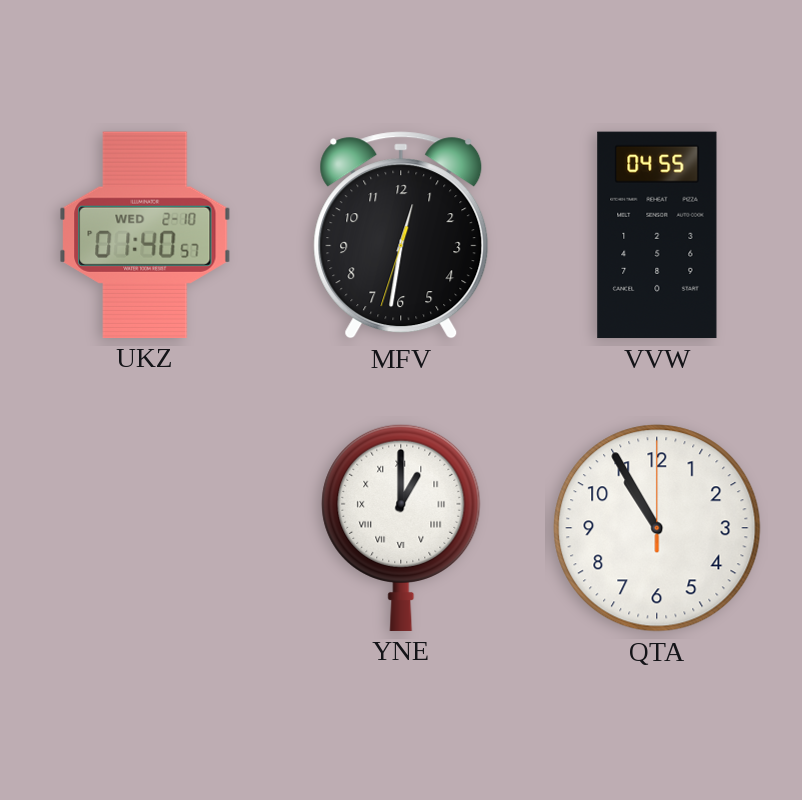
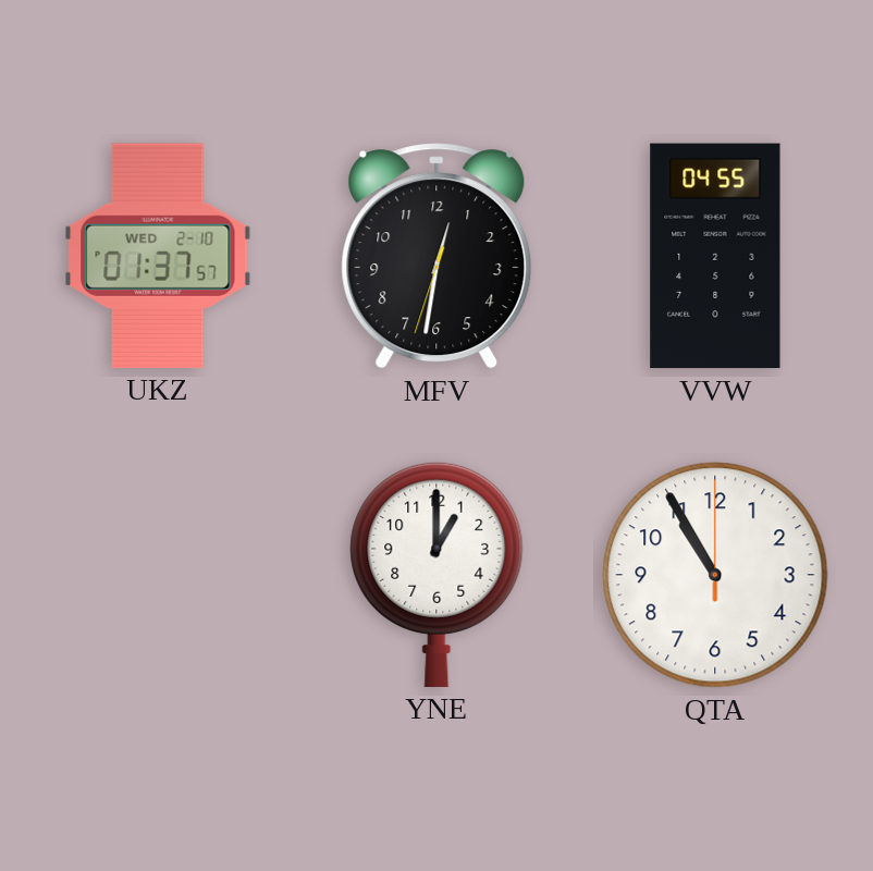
UKZ: 01:40 -> 01:37
YNE numerals: Roman -> Arabic
